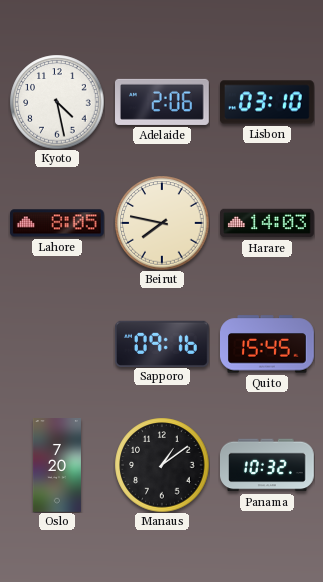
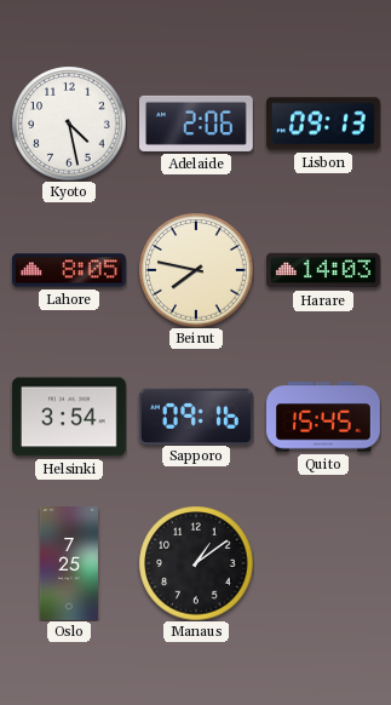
Lisbon: 03:10 -> 09:13
Helsinki: none -> 3:54
Oslo: 7:20 -> 7:25
Panama: 10:32 -> none
